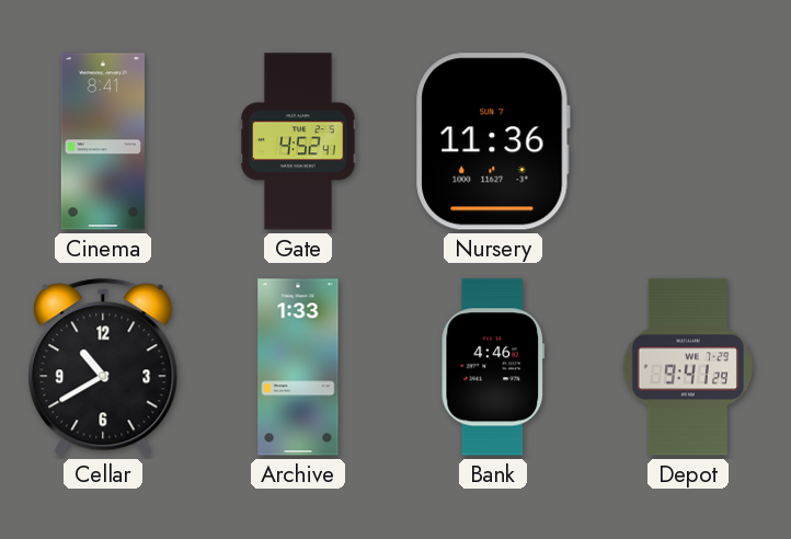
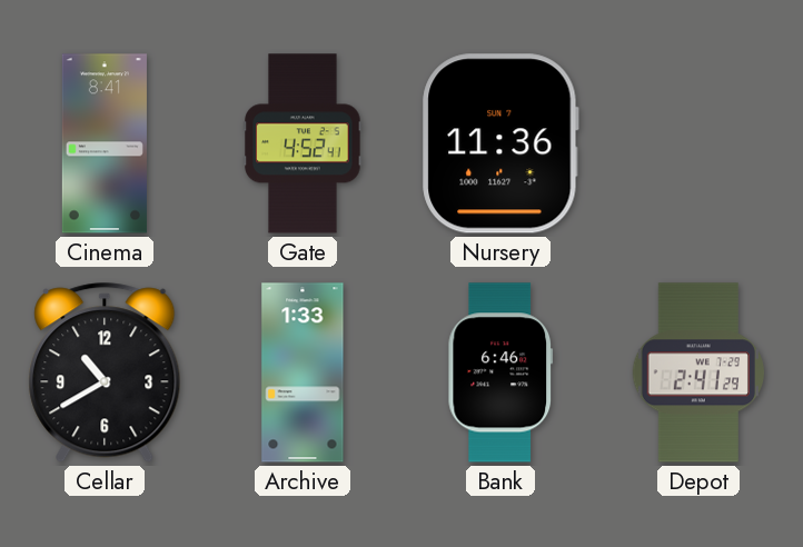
Bank: 4:46 -> 6:46
Depot: 9:41 -> 2:41
